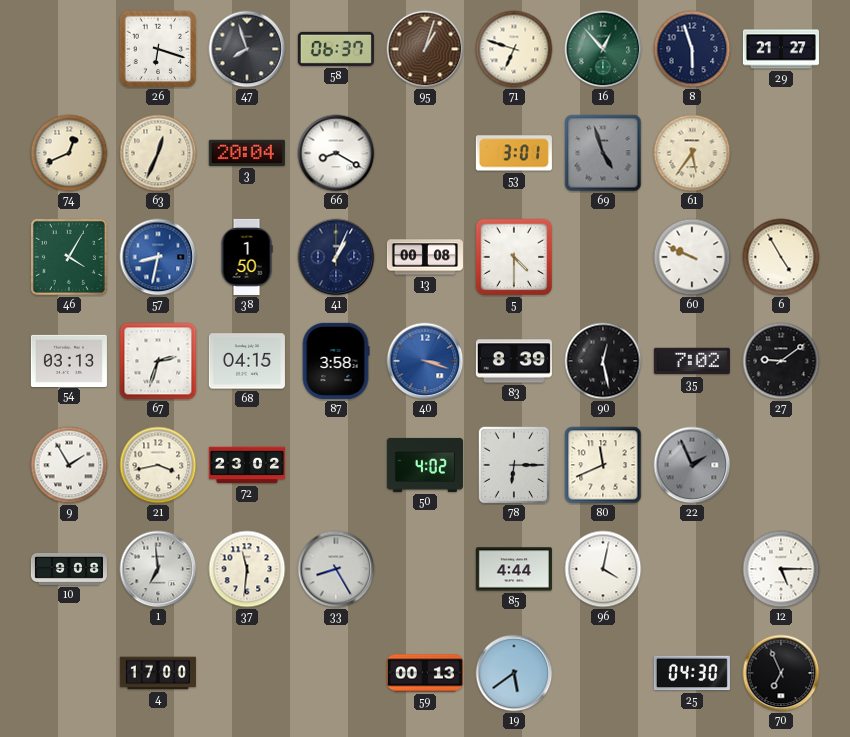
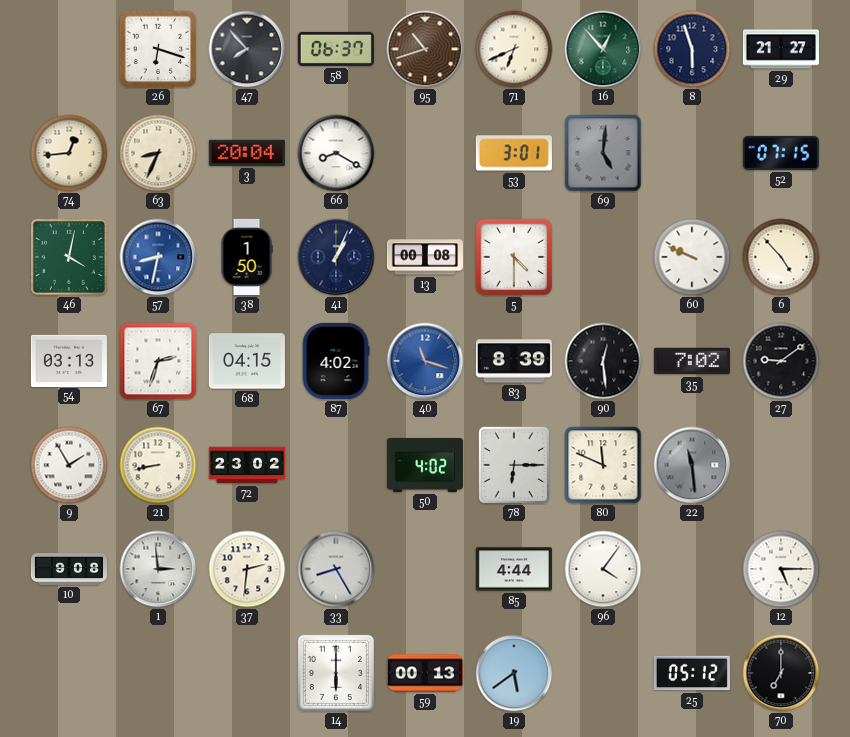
47: 7:57 -> 7:53
95: 1:03 -> 10:42
71: 6:48 -> 6:41
74: 12:41 -> 12:44
63: 12:34 -> 8:34
69: 4:57 -> 5:01
61: 5:36 -> none
52: none -> 07:15
46: 4:05 -> 4:02
6: 4:55 -> 4:53
87: 3:58 -> 4:02
40: 3:18 -> 11:18
90: 12:28 -> 12:29
21: 3:43 -> 8:43
80: 11:41 -> 11:49
22: 1:56 -> 11:29
1: 6:59 -> 2:59
37: 11:31 -> 2:31
96: 4:02 -> 4:06
4: 17:00 -> none
14: none -> 6:00
25: 04:30 -> 05:12
70: 6:56 -> 7:00
